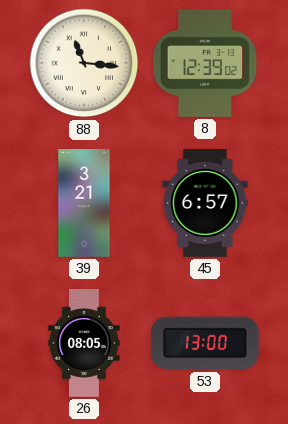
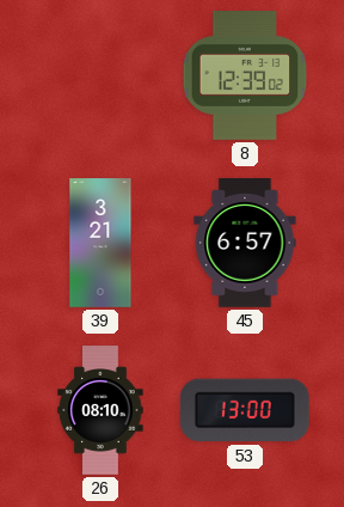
88: 11:16 -> none
26: 08:05 -> 08:10
